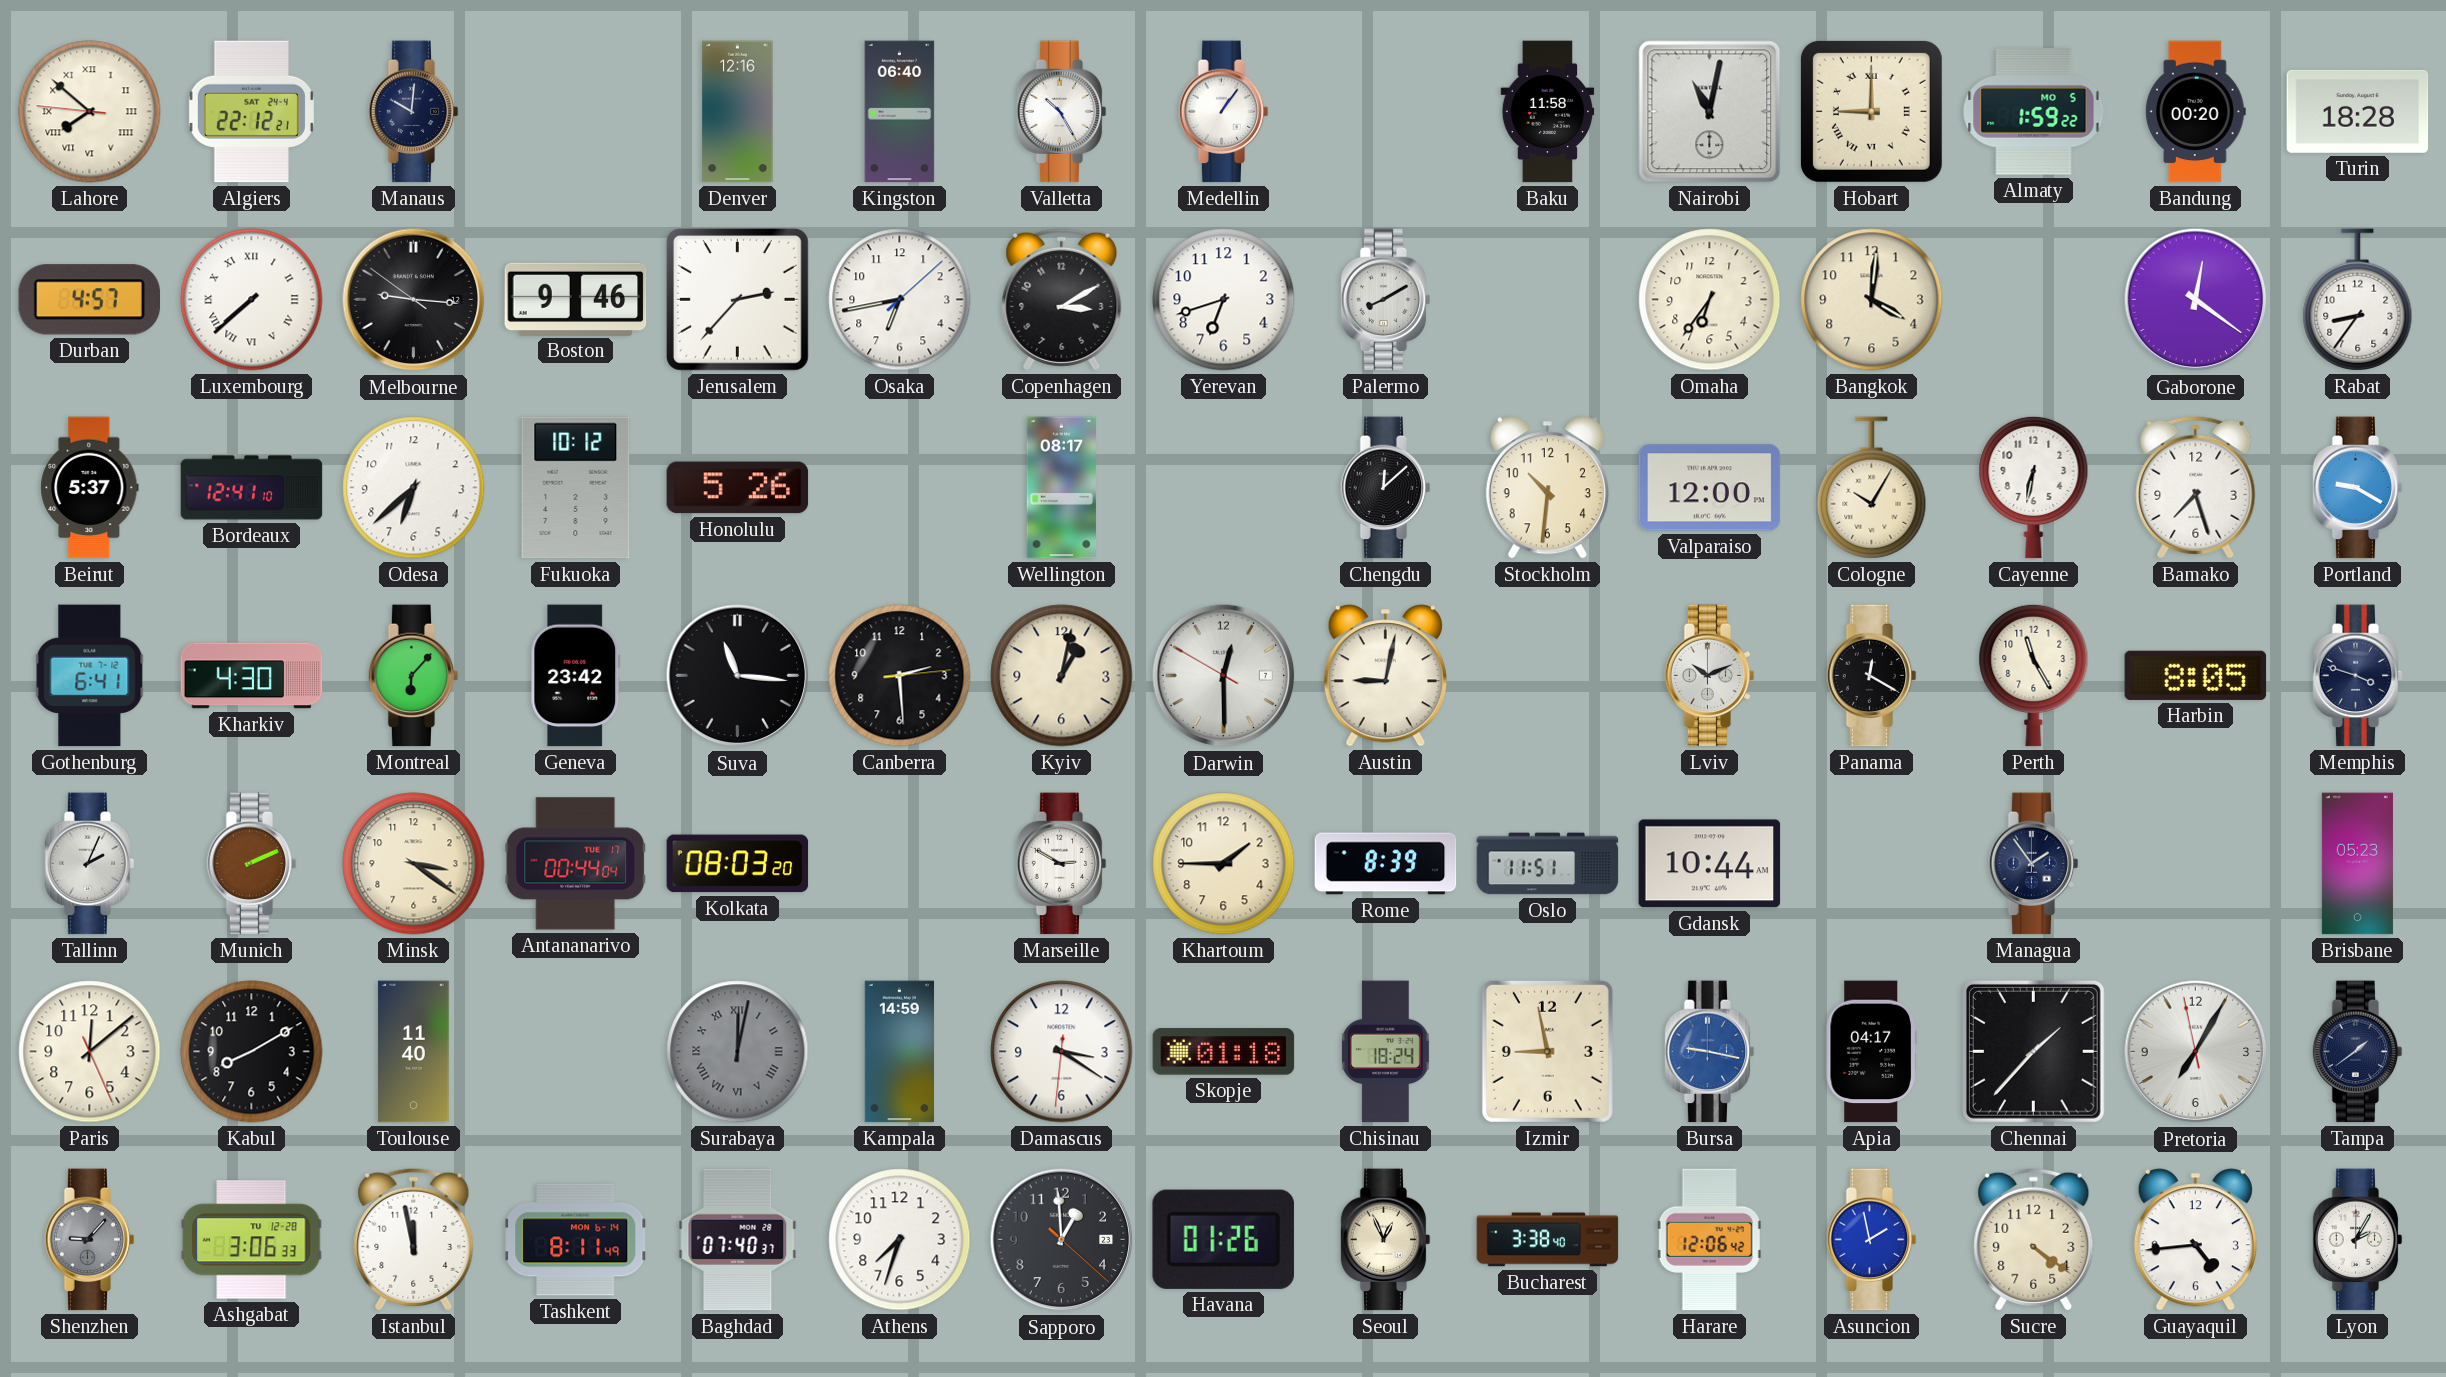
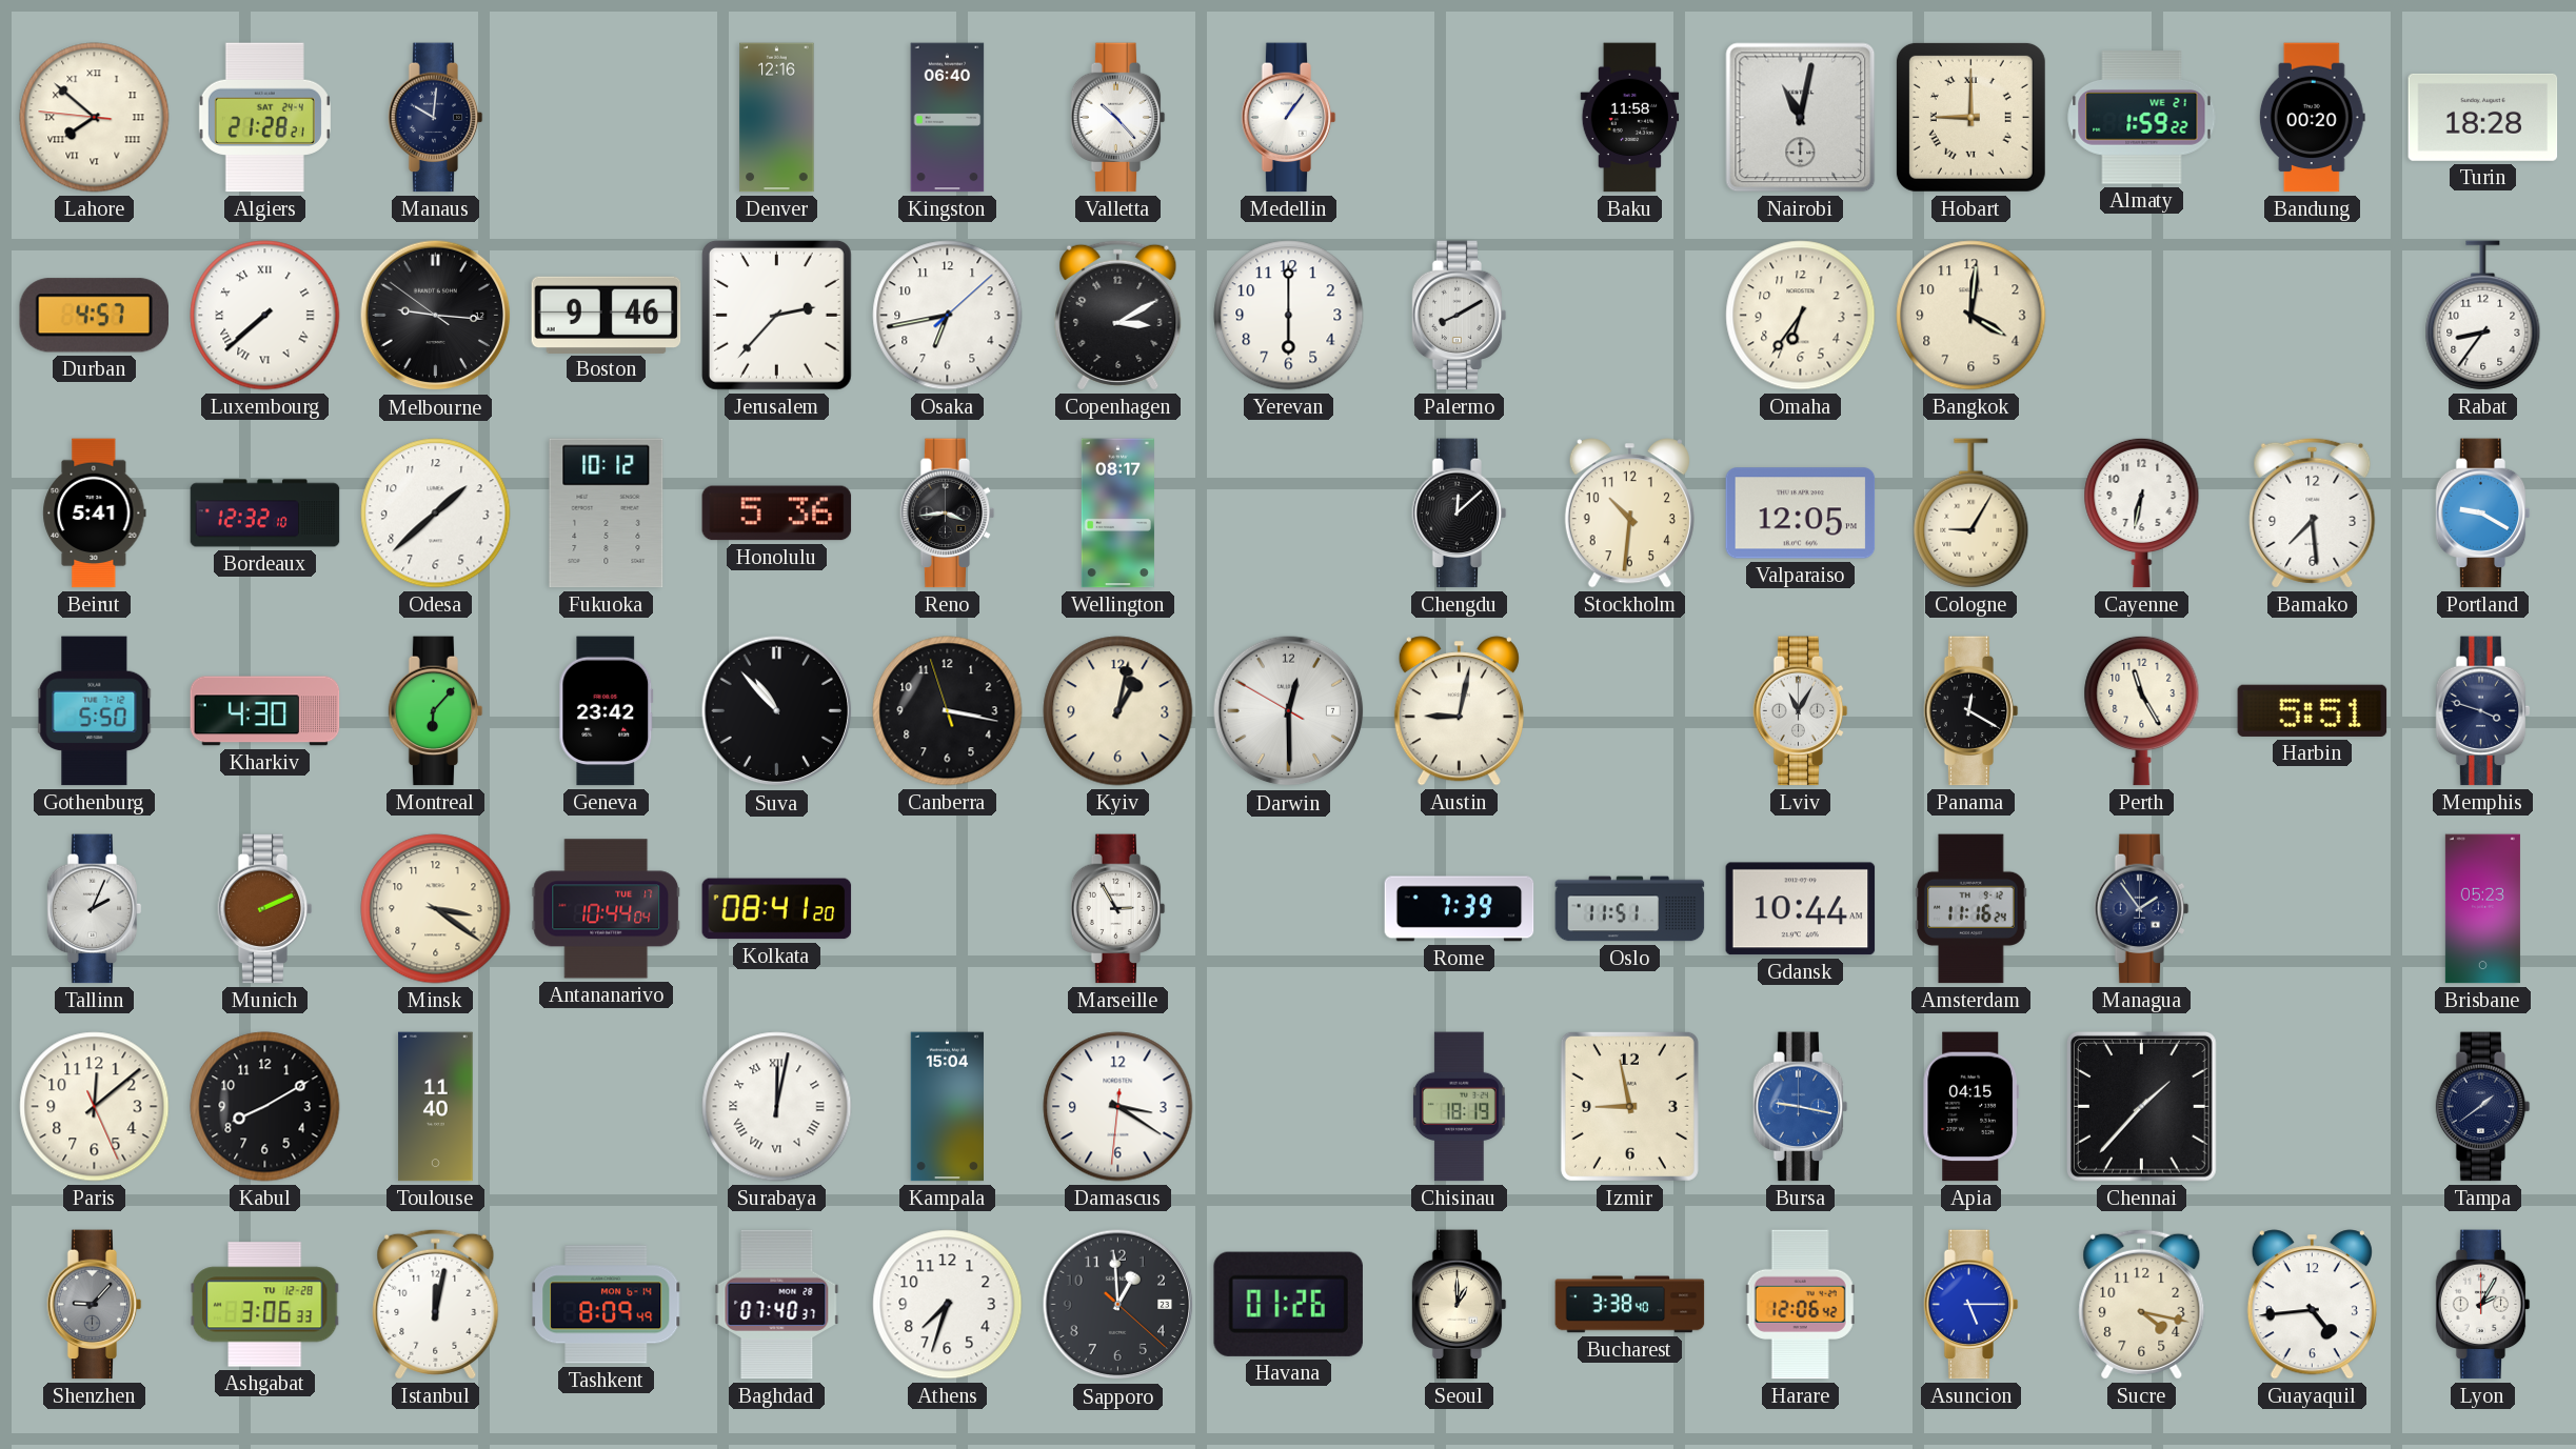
Algiers: 22:12 -> 21:28
Valletta: 10:25 -> 10:23
Almaty date: MO 5 -> WE 21
Yerevan: 6:42 -> 6:00
Gaborone: 12:21 -> none
Beirut: 5:37 -> 5:41
Bordeaux: 12:41 -> 12:32
Odesa: 6:38 -> 1:38
Honolulu: 5:26 -> 5:36
Reno: none -> 3:44
Valparaiso: 12:00 -> 12:05
Cologne: 10:05 -> 9:05
Bamako: 7:27 -> 7:29
Gothenburg: 6:41 -> 5:50
Suva: 11:16 -> 10:53
Canberra: 2:29 -> 3:16
Lviv: 10:11 -> 11:05
Harbin: 8:05 -> 5:51
Antananarivo: 00:44 -> 10:44
Kolkata: 08:03 -> 08:41
Marseille: 2:50 -> 2:55
Khartoum: 1:45 -> none
Rome: 8:39 -> 7:39
Amsterdam: none -> 11:16
Surabaya dial: grey -> white
Kampala: 14:59 -> 15:04
Skopje: 01:18 -> none
Chisinau: 18:24 -> 18:19
Apia: 04:17 -> 04:15
Pretoria: 7:04 -> none
Istanbul: 11:58 -> 12:02
Tashkent: 8:11 -> 8:09
Seoul: 12:56 -> 1:00
Asuncion: 1:58 -> 5:15
Sucre: 4:21 -> 4:17
